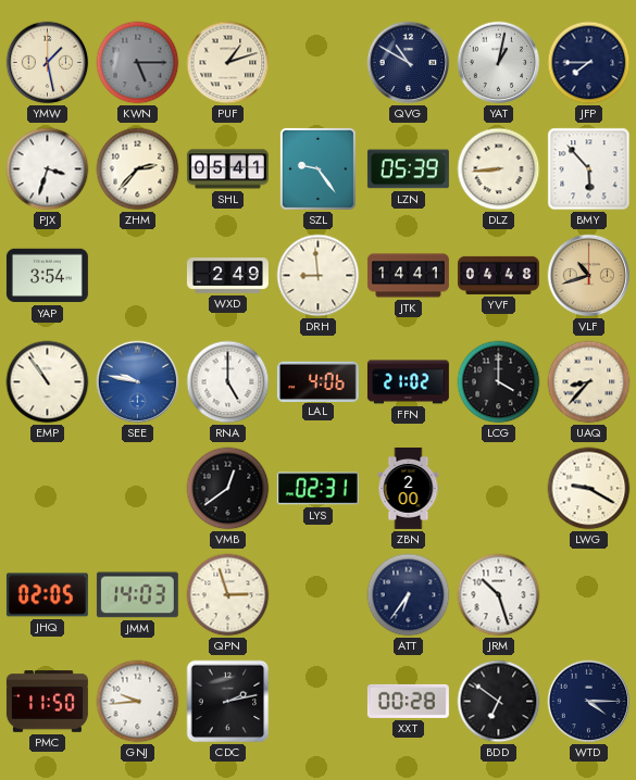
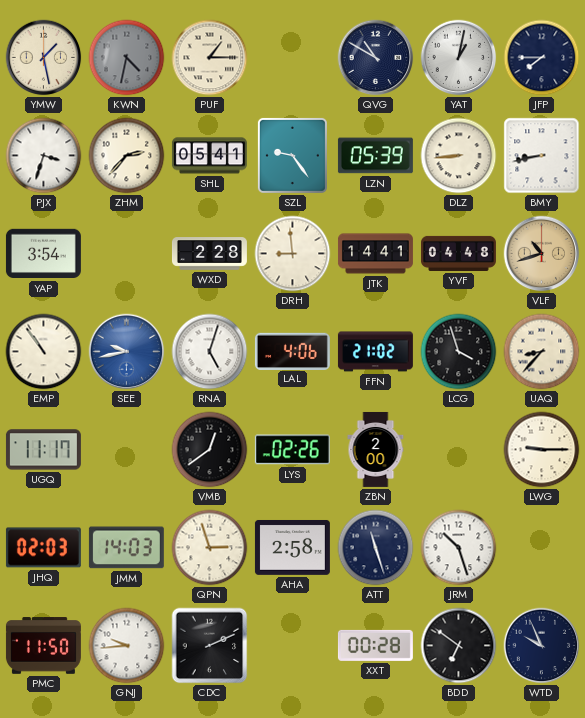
KWN: 5:15 -> 4:32
PUF: 1:12 -> 1:15
BMY: 5:53 -> 8:43
WXD: 2:49 -> 2:28
SEE: 9:47 -> 9:43
RNA: 5:00 -> 5:03
LCG: 4:00 -> 3:57
UGQ: none -> 11:17
LYS: 02:31 -> 02:26
LWG: 9:20 -> 9:15
JHQ: 02:05 -> 02:03
AHA: none -> 2:58
ATT: 6:36 -> 11:27
CDC: 2:13 -> 2:11
WTD: 4:15 -> 9:56
